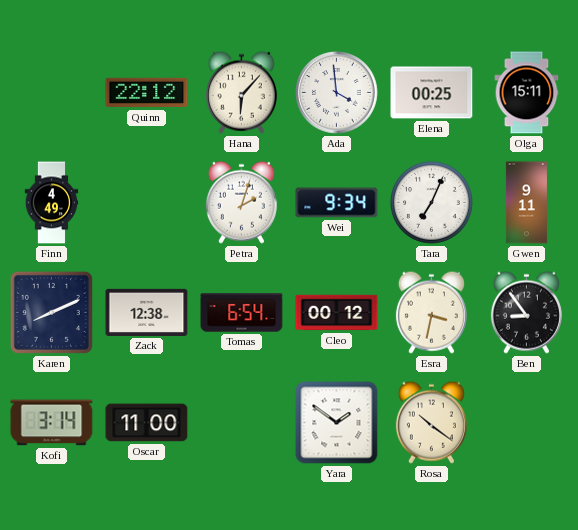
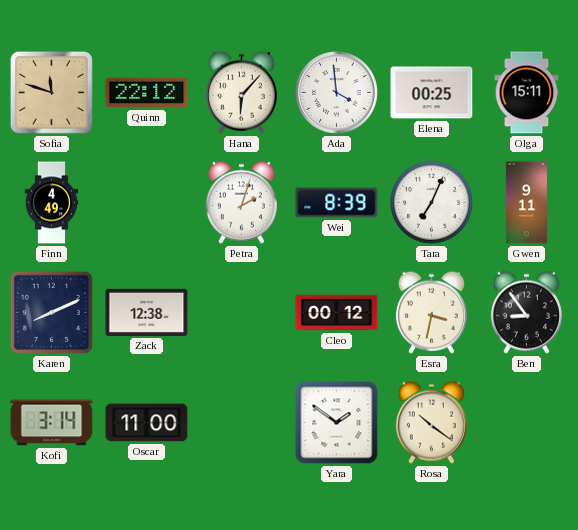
Sofia: none -> 11:48
Wei: 9:34 -> 8:39
Tomas: 6:54 -> none
